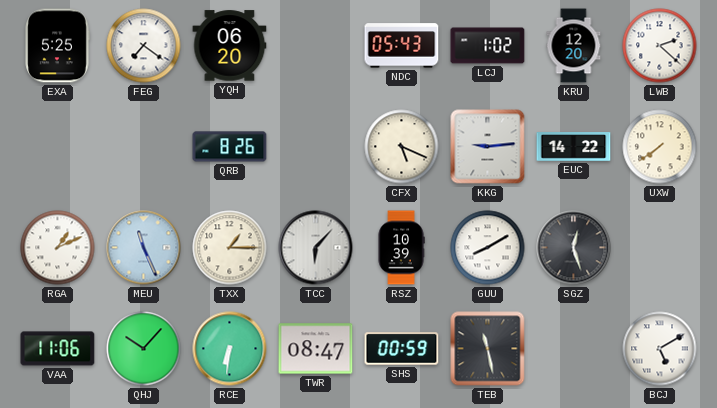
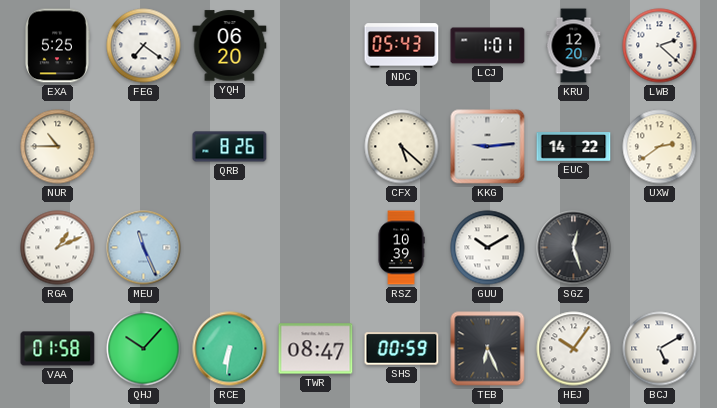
LCJ: 1:02 -> 1:01
NUR: none -> 10:45
CFX: 5:19 -> 5:22
UXW: 7:39 -> 2:39
TXX: 1:15 -> none
TCC: 6:07 -> none
GUU: 8:10 -> 10:10
VAA: 11:06 -> 01:58
TEB: 11:28 -> 6:26
HEJ: none -> 10:06
